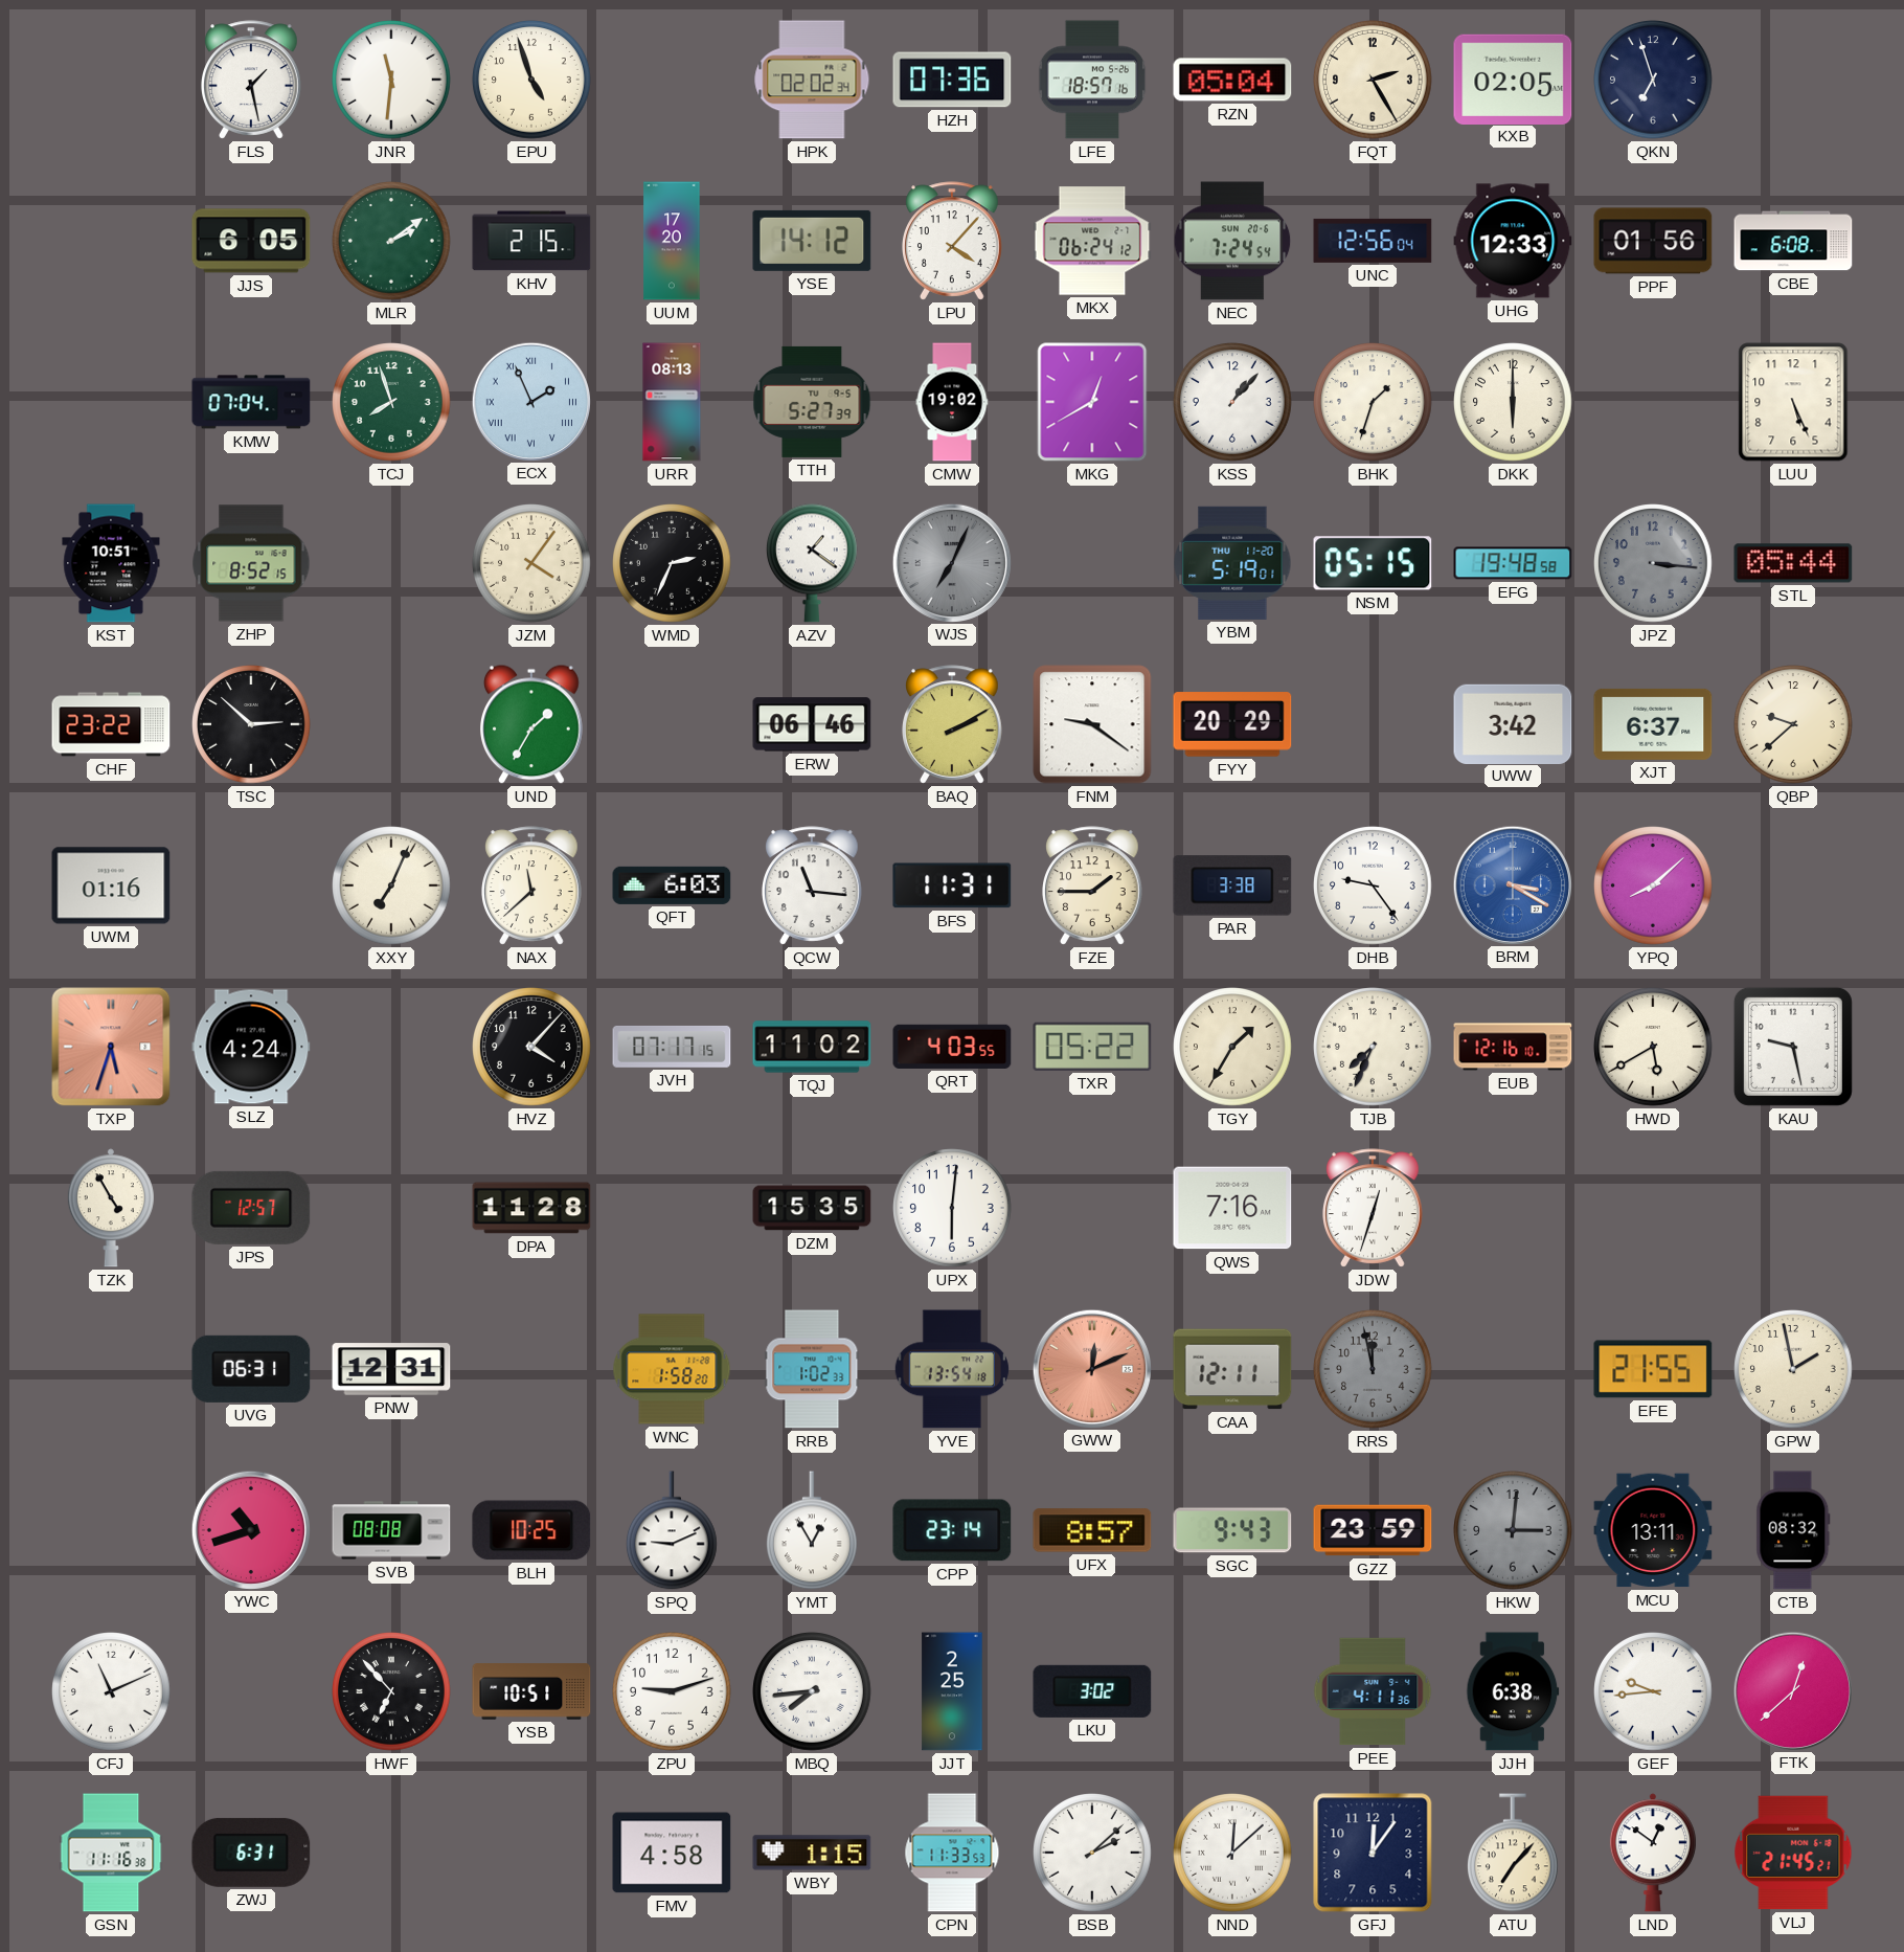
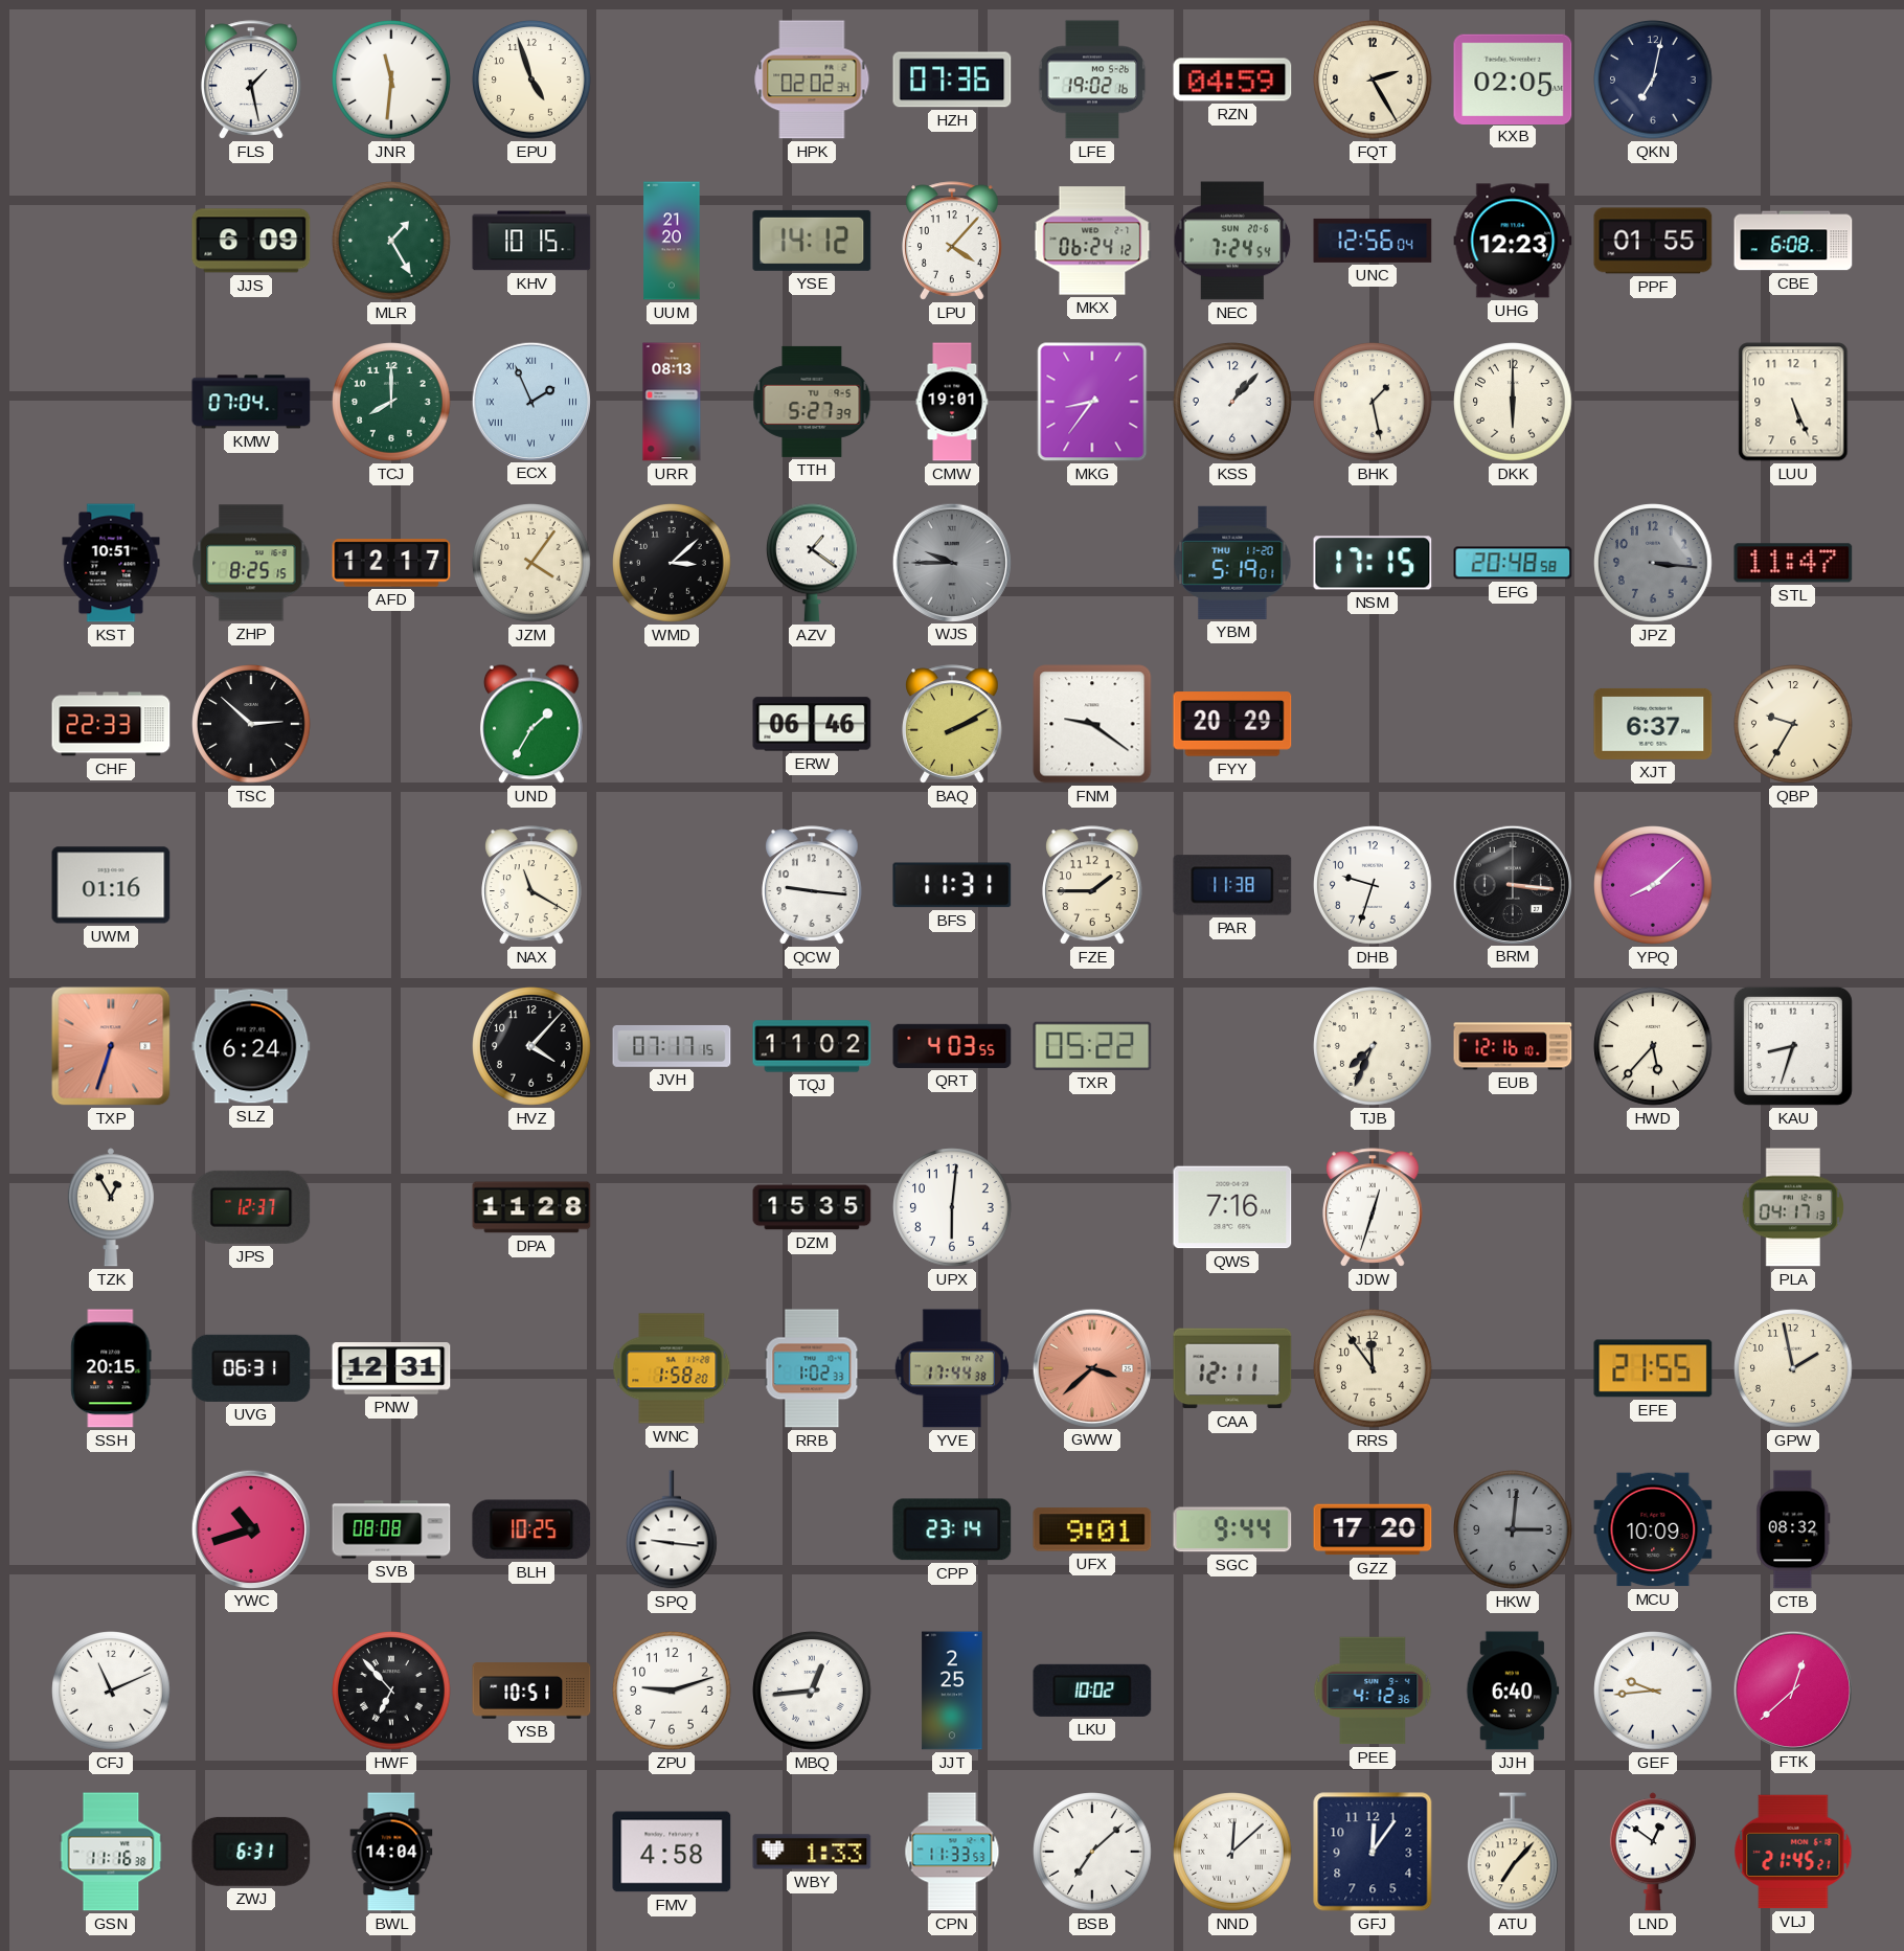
LFE: 18:57 -> 19:02
RZN: 05:04 -> 04:59
QKN: 6:57 -> 7:02
JJS: 6:05 -> 6:09
MLR: 2:09 -> 1:25
KHV: 2:15 -> 10:15
UUM: 17:20 -> 21:20
UHG: 12:33 -> 12:23
PPF: 01:56 -> 01:55
TCJ: 7:57 -> 8:00
CMW: 19:02 -> 19:01
MKG: 12:40 -> 8:36
BHK: 1:33 -> 1:28
ZHP: 8:52 -> 8:25
AFD: none -> 12:17
WMD: 2:34 -> 3:08
WJS: 7:04 -> 9:45
NSM: 05:15 -> 17:15
EFG: 19:48 -> 20:48
STL: 05:44 -> 11:47
CHF: 23:22 -> 22:33
UWW: 3:42 -> none
QBP: 9:38 -> 9:35
XXY: 7:04 -> none
NAX: 11:38 -> 11:20
QFT: 6:03 -> none
QCW: 11:16 -> 9:16
PAR: 3:38 -> 11:38
DHB: 9:24 -> 9:33
BRM: 3:20 -> 3:16
BRM dial: blue -> black
TXP: 5:33 -> 6:33
SLZ: 4:24 -> 6:24
TGY: 1:35 -> none
HWD: 5:40 -> 5:37
KAU: 9:28 -> 8:33
TZK: 4:55 -> 12:55
JPS: 12:57 -> 12:37
PLA: none -> 04:17
SSH: none -> 20:15
YVE: 13:54 -> 17:44
GWW: 12:11 -> 3:38
RRS: 11:58 -> 11:54
RRS dial: grey -> cream
SPQ: 9:11 -> 9:16
YMT: 12:55 -> none
UFX: 8:57 -> 9:01
SGC: 9:43 -> 9:44
GZZ: 23:59 -> 17:20
MCU: 13:11 -> 10:09
MBQ: 7:44 -> 12:44
LKU: 3:02 -> 10:02
PEE: 4:11 -> 4:12
JJH: 6:38 -> 6:40
BWL: none -> 14:04
WBY: 1:15 -> 1:33
BSB: 2:08 -> 7:08
